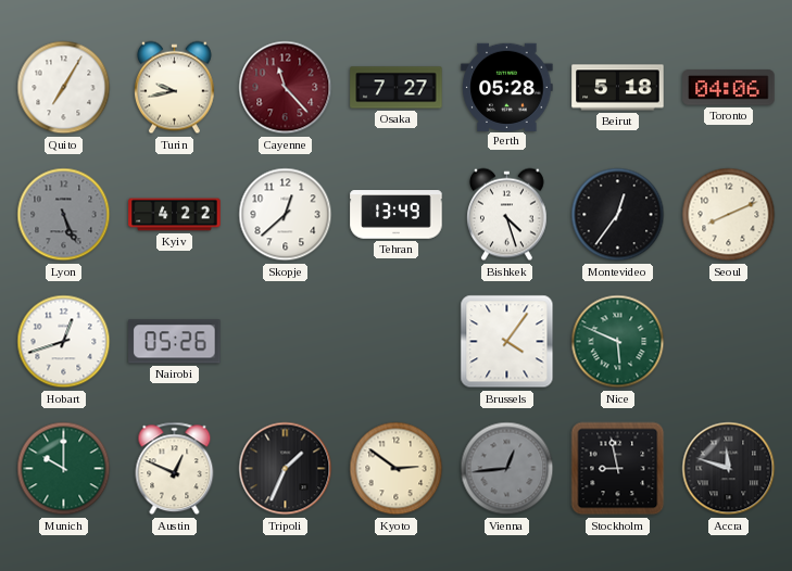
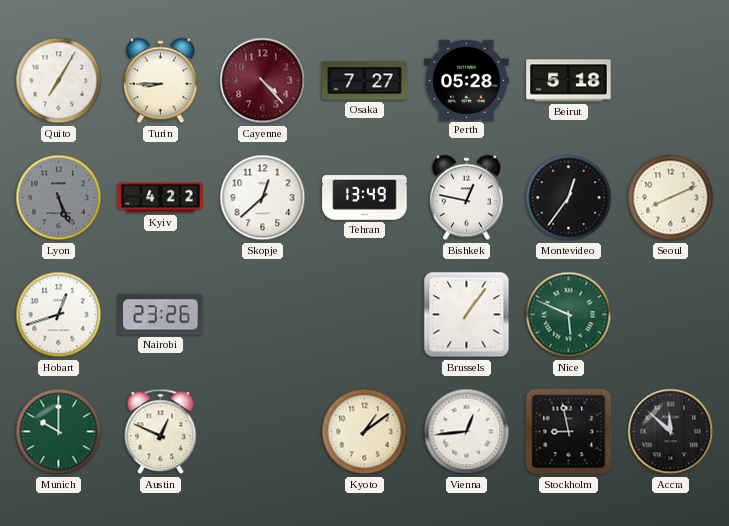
Turin: 9:43 -> 8:45
Cayenne: 11:23 -> 4:23
Toronto: 04:06 -> none
Bishkek: 4:27 -> 12:47
Nairobi: 05:26 -> 23:26
Brussels: 4:06 -> 1:06
Tripoli: 1:34 -> none
Kyoto: 2:51 -> 1:09
Vienna dial: grey -> white
Accra: 11:48 -> 11:52
